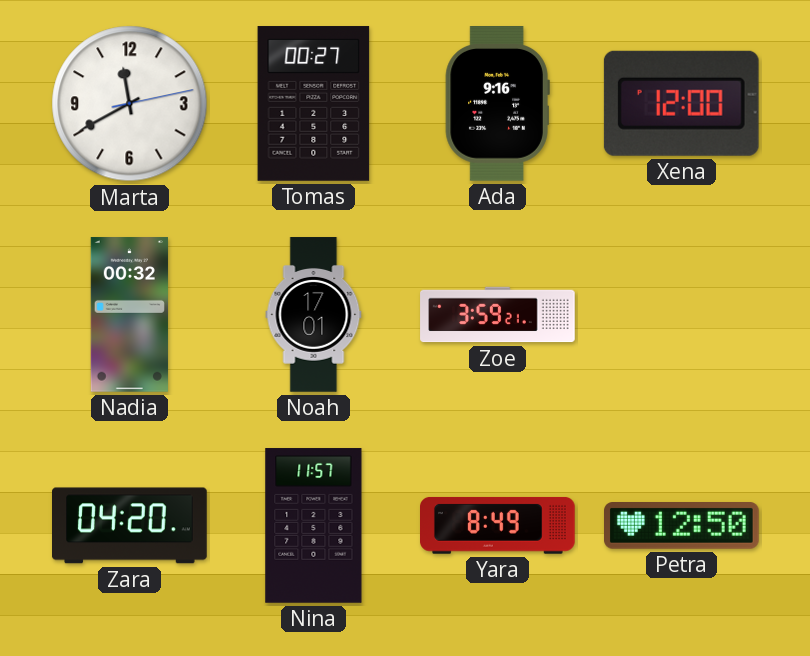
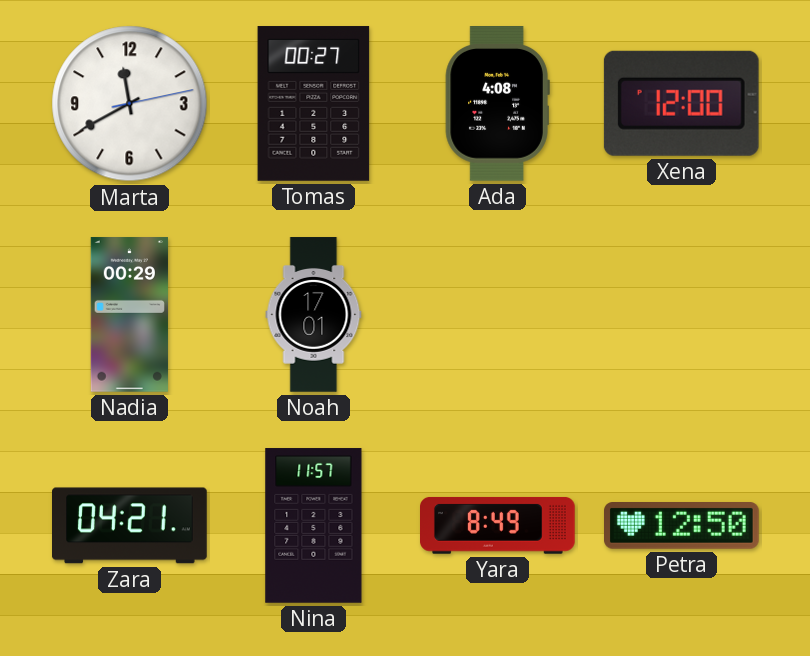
Ada: 9:16 -> 4:08
Nadia: 00:32 -> 00:29
Zoe: 3:59 -> none
Zara: 04:20 -> 04:21
